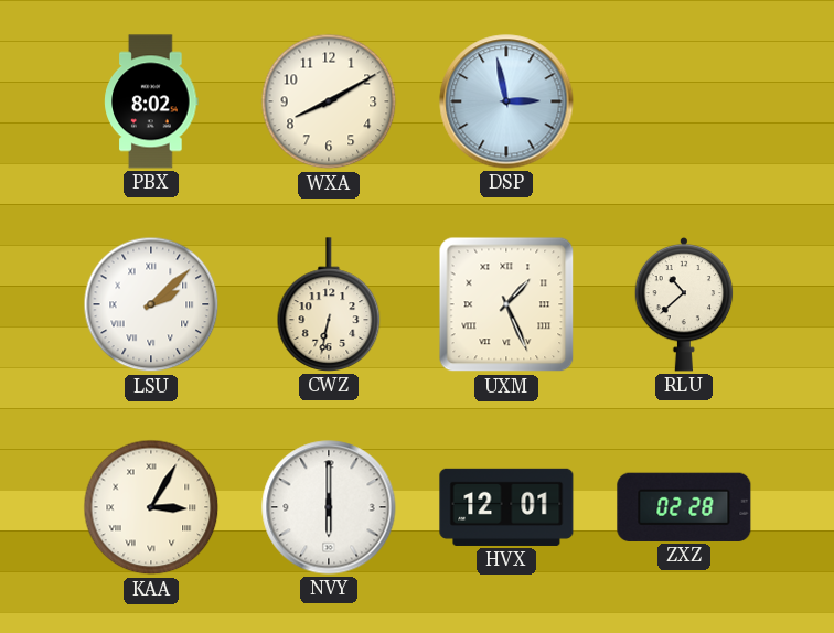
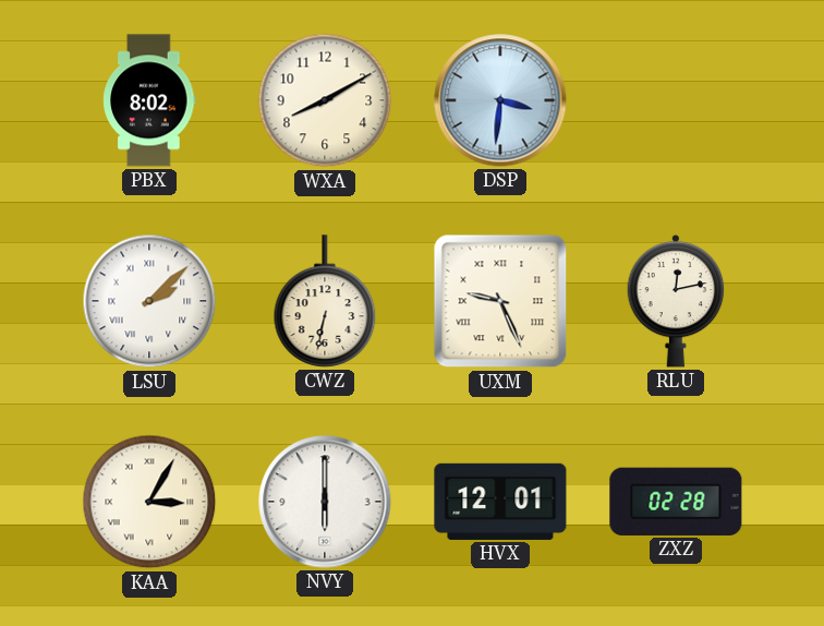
DSP: 2:58 -> 3:31
UXM: 1:26 -> 9:26
RLU: 10:38 -> 12:13
